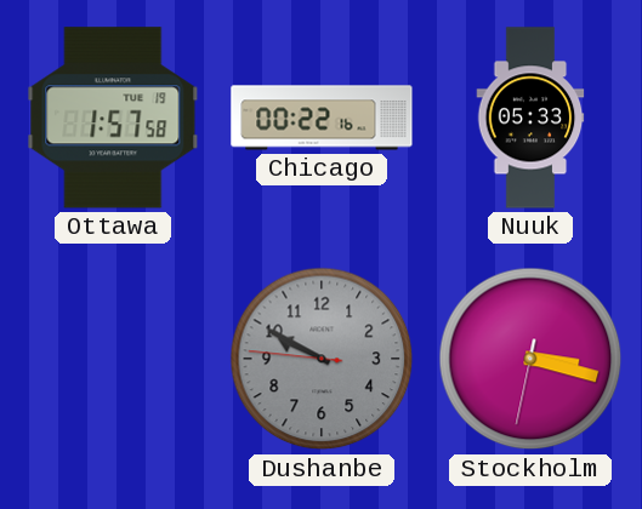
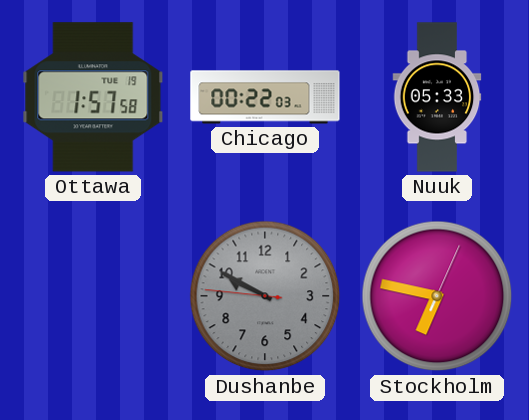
Chicago: 00:22:16 -> 00:22:03
Stockholm: 3:17 -> 6:47
